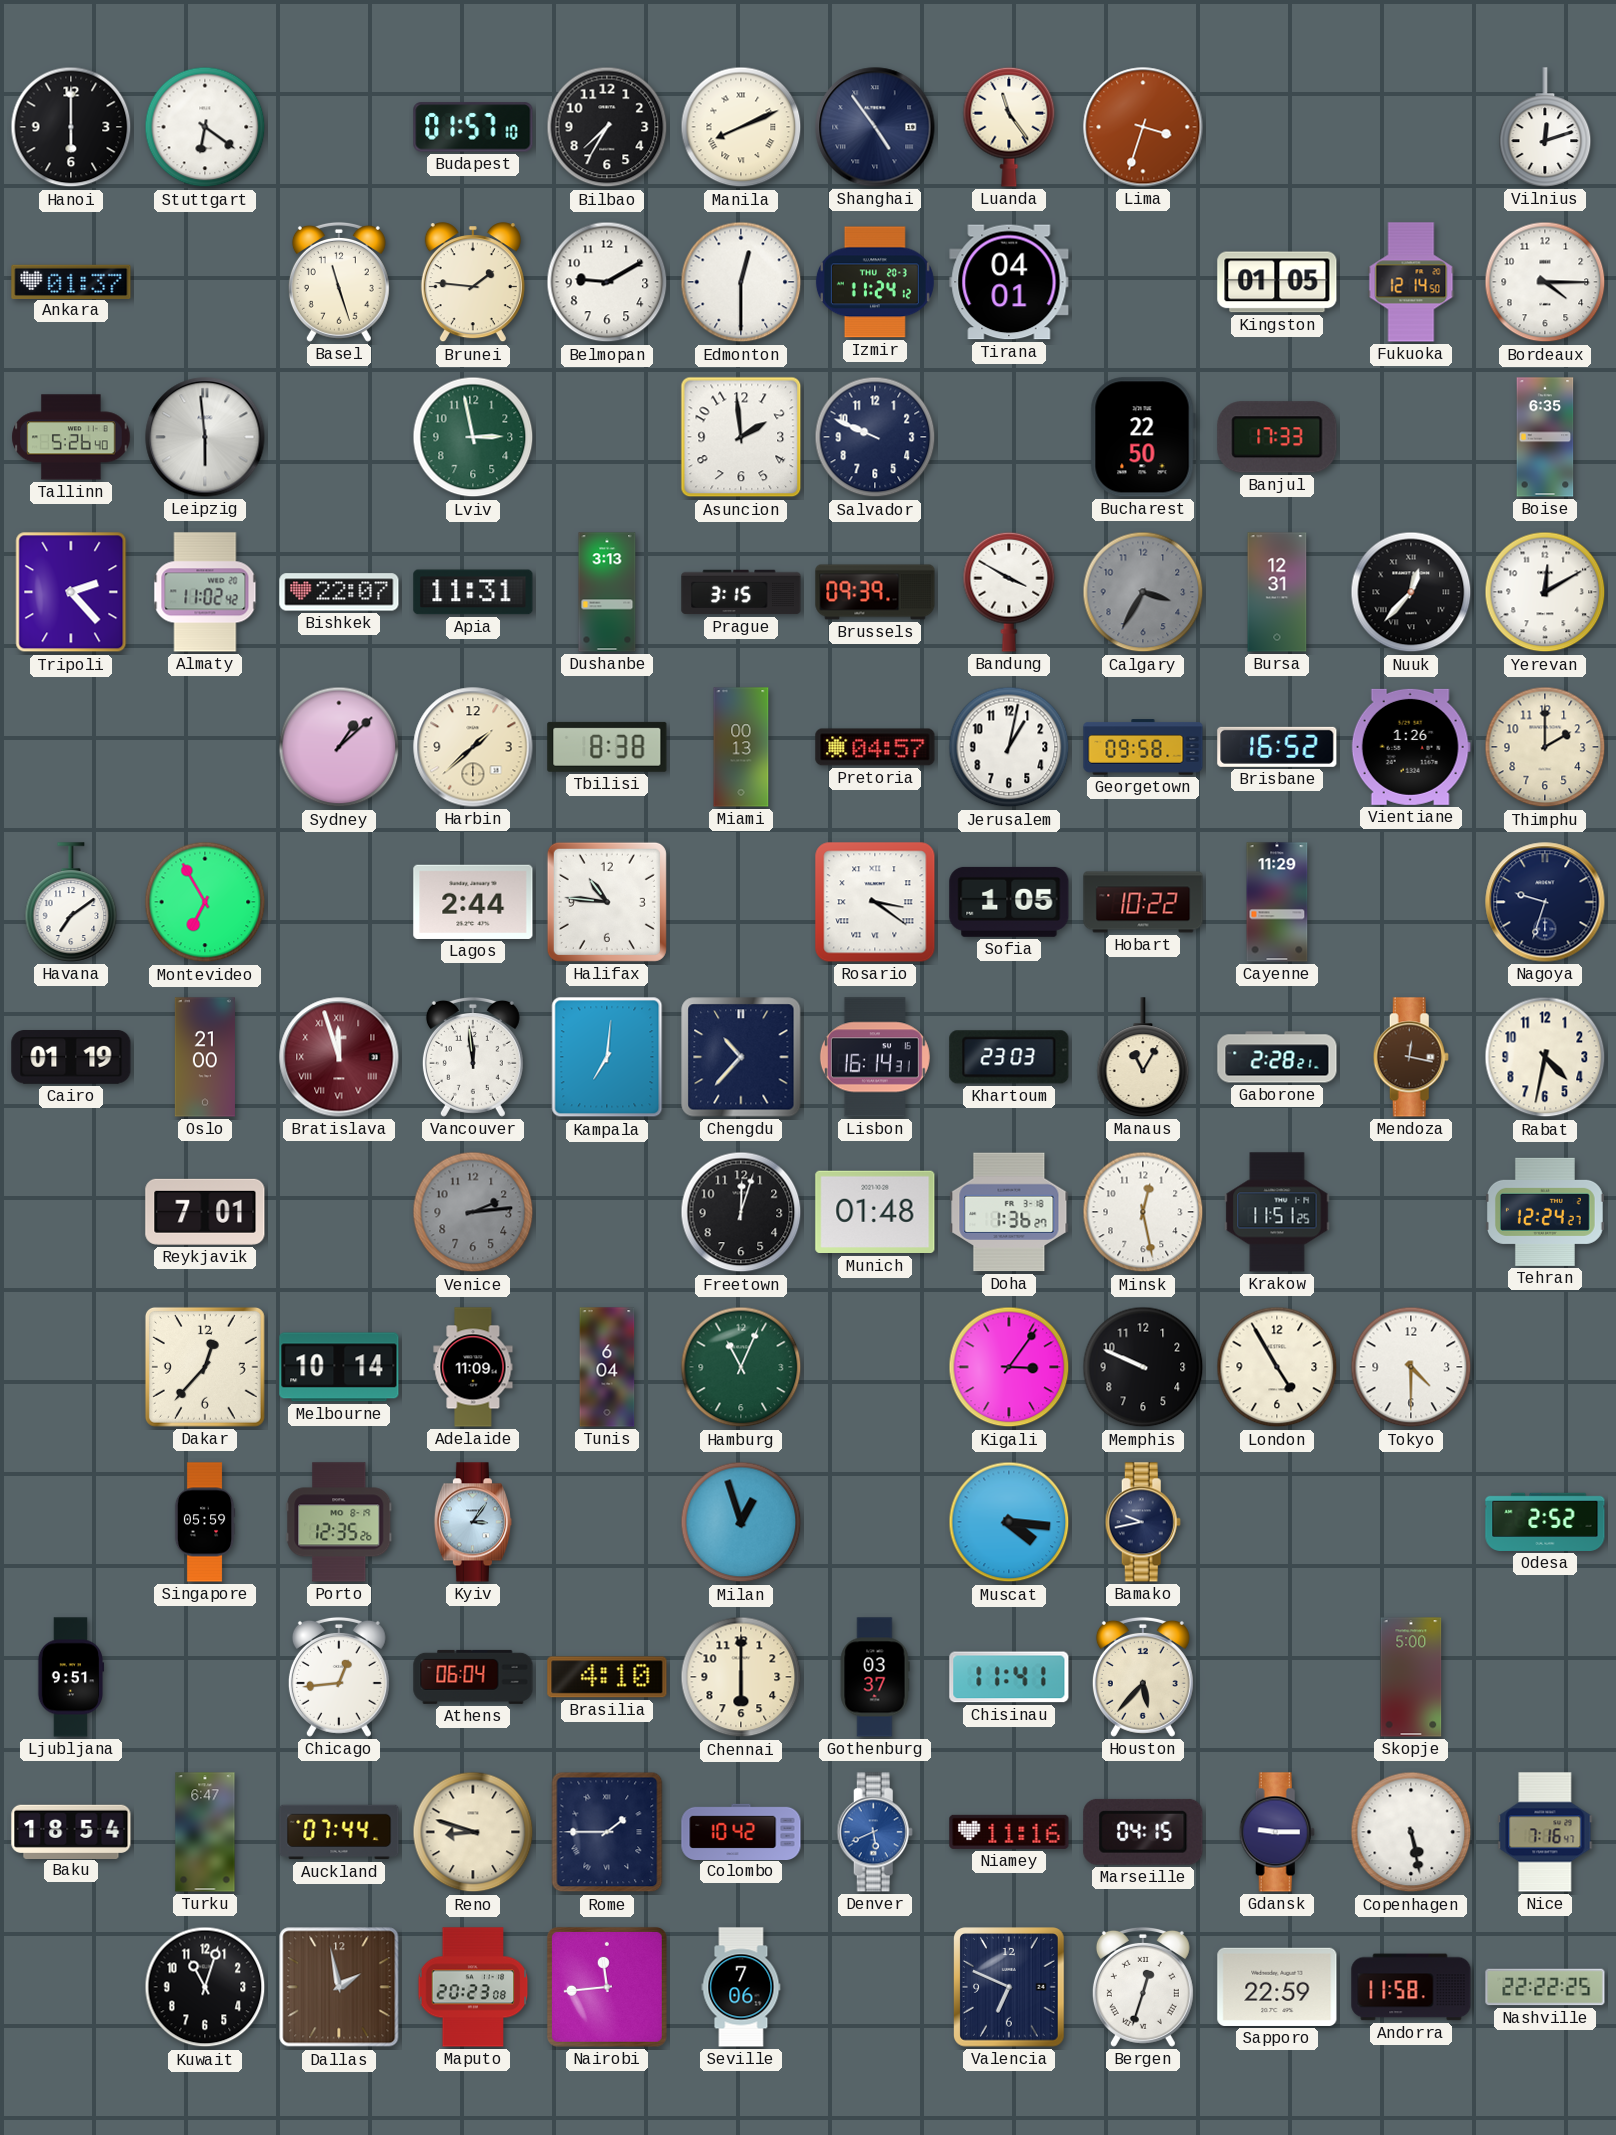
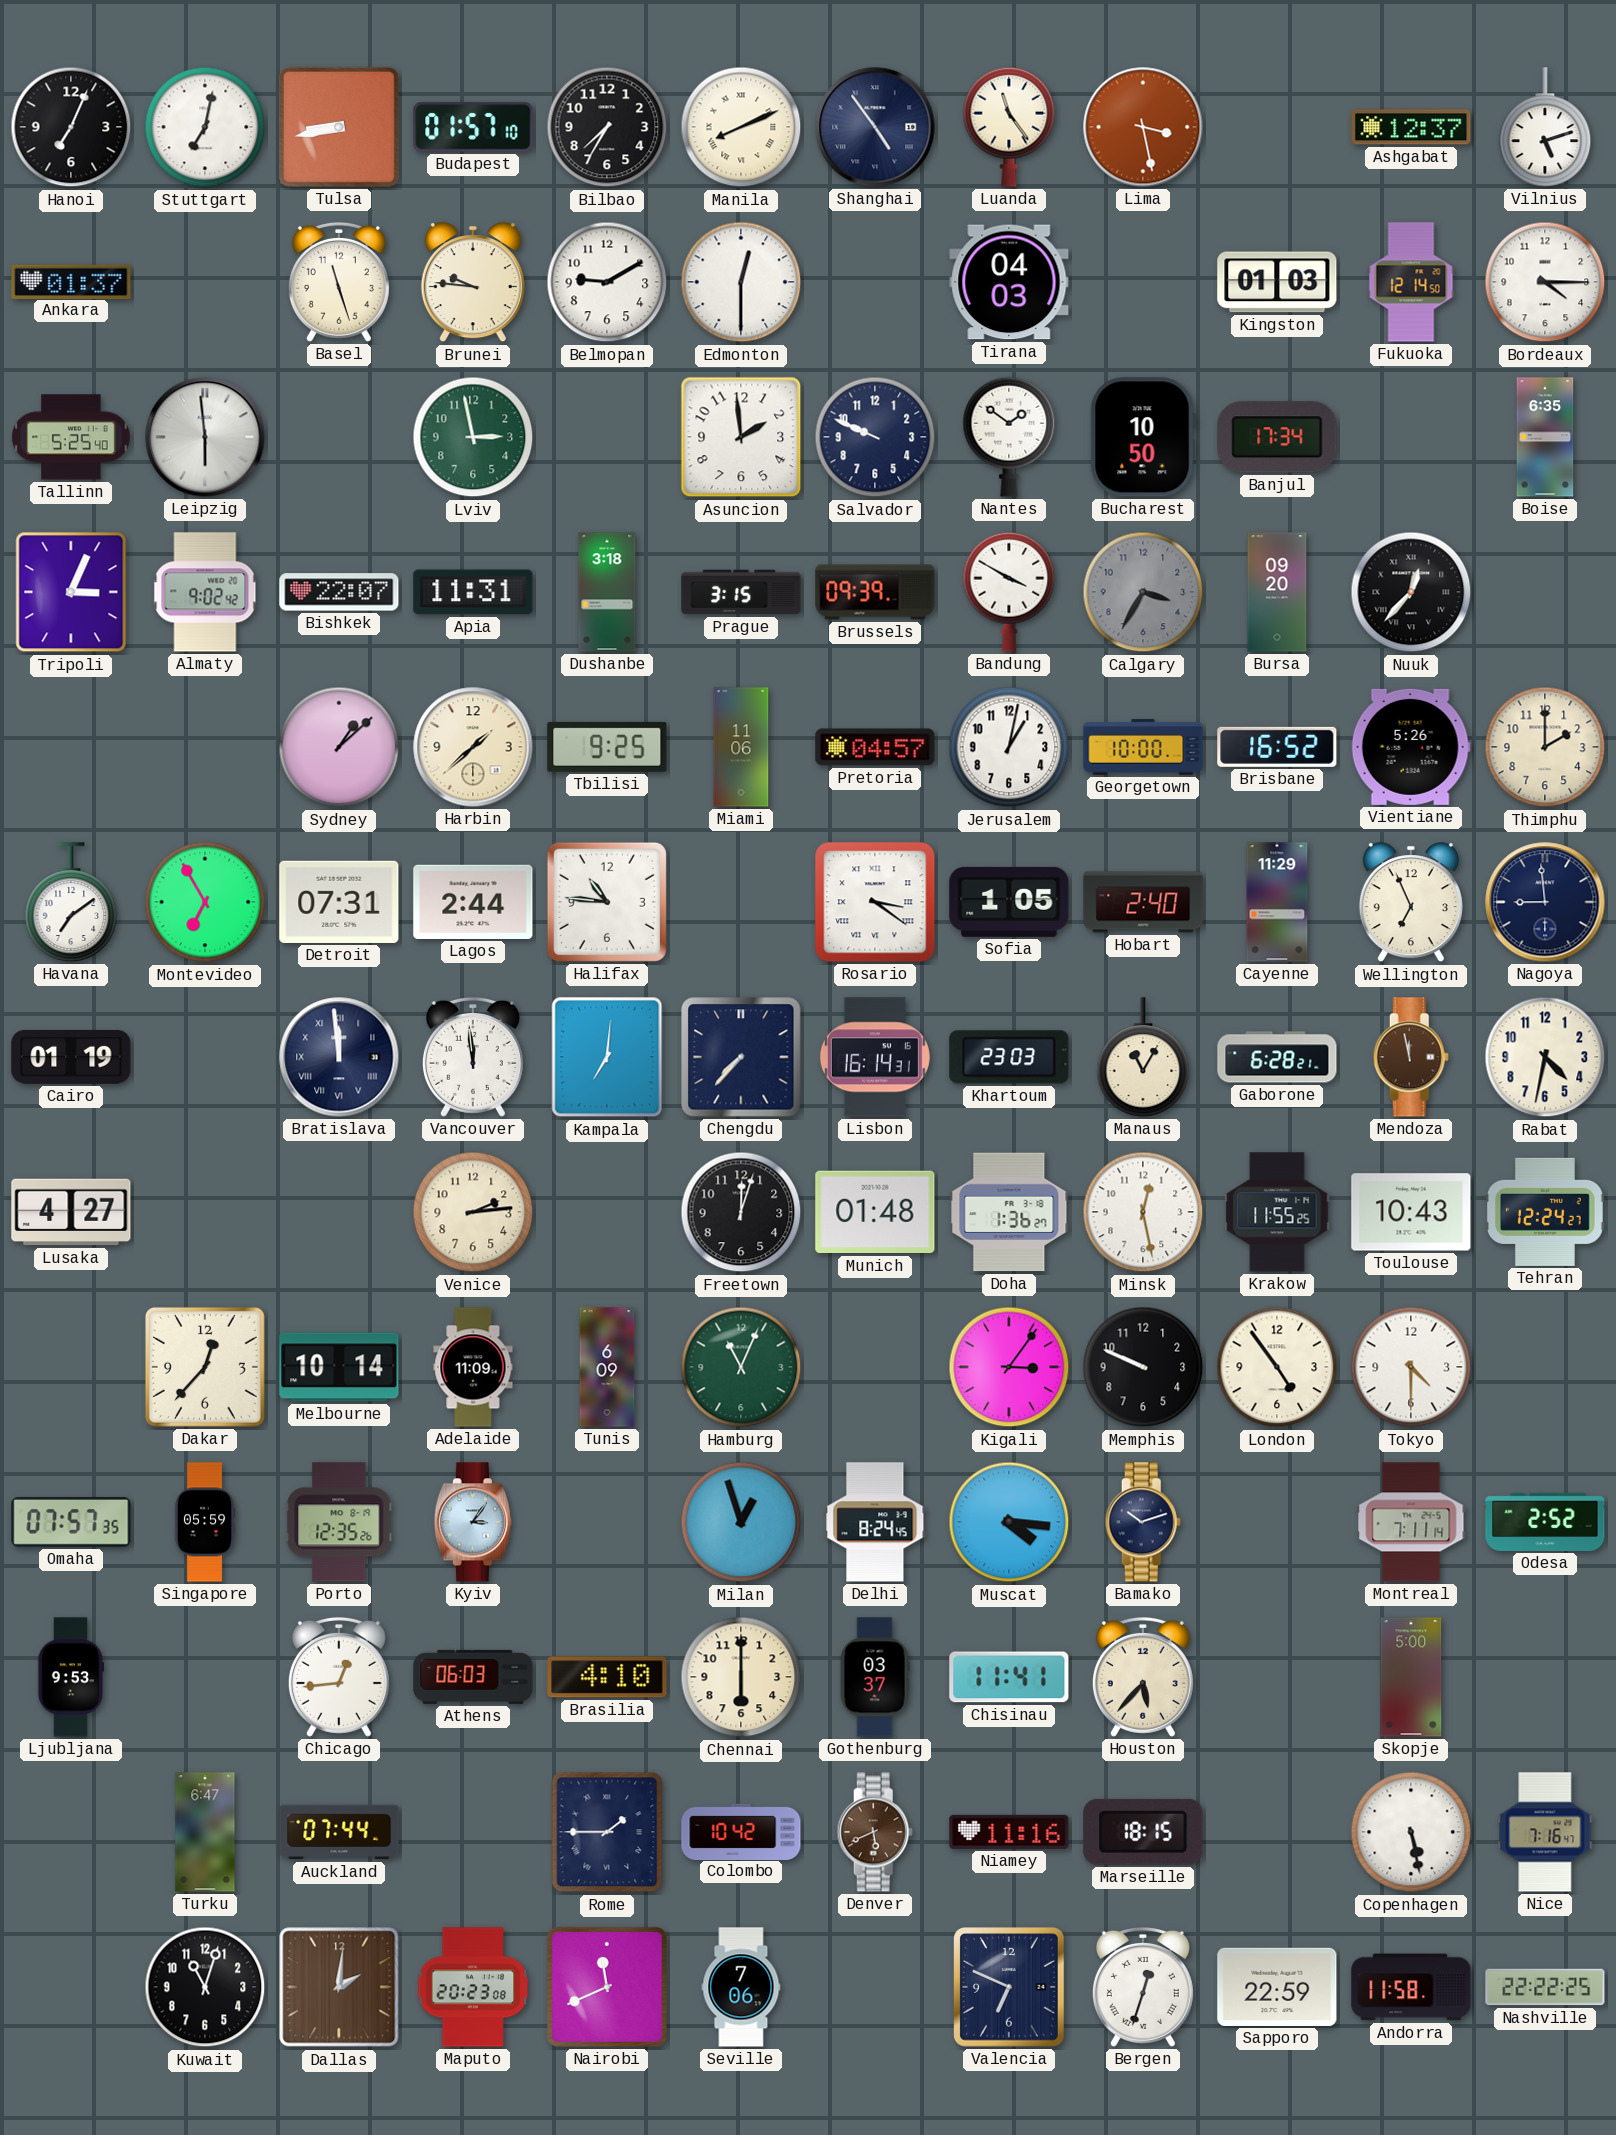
Hanoi: 6:00 -> 7:04
Stuttgart: 6:21 -> 7:02
Tulsa: none -> 8:43
Lima: 3:33 -> 3:28
Ashgabat: none -> 12:37
Vilnius: 12:12 -> 5:12
Brunei: 1:46 -> 9:46
Izmir: 11:24 -> none
Tirana: 04:01 -> 04:03
Kingston: 01:05 -> 01:03
Tallinn: 5:26 -> 5:25
Nantes: none -> 1:51
Bucharest: 22:50 -> 10:50
Banjul: 17:33 -> 17:34
Tripoli: 2:23 -> 3:04
Almaty: 11:02 -> 9:02
Dushanbe: 3:13 -> 3:18
Bursa: 12:31 -> 09:20
Yerevan: 12:10 -> none
Tbilisi: 8:38 -> 9:25
Miami: 00:13 -> 11:06
Georgetown: 09:58 -> 10:00
Vientiane: 1:26 -> 5:26
Detroit: none -> 07:31
Hobart: 10:22 -> 2:40
Wellington: none -> 6:56
Nagoya: 9:33 -> 8:59
Oslo: 21:00 -> none
Bratislava: 11:57 -> 11:59
Bratislava dial: burgundy -> navy
Chengdu: 10:37 -> 7:37
Gaborone: 2:28 -> 6:28
Mendoza: 12:17 -> 11:58
Lusaka: none -> 4:27
Reykjavik: 7:01 -> none
Venice dial: grey -> cream
Krakow: 11:51 -> 11:55
Toulouse: none -> 10:43
Tunis: 6:04 -> 6:09
London: 4:55 -> 4:54
Omaha: none -> 07:57
Delhi: none -> 8:24
Bamako: 9:43 -> 10:12
Montreal: none -> 7:11
Ljubljana: 9:51 -> 9:53
Athens: 06:04 -> 06:03
Baku: 18:54 -> none
Reno: 8:48 -> none
Denver dial: blue -> brown
Marseille: 04:15 -> 18:15
Gdansk: 9:15 -> none
Dallas: 1:58 -> 2:01
Nairobi: 11:44 -> 11:41
